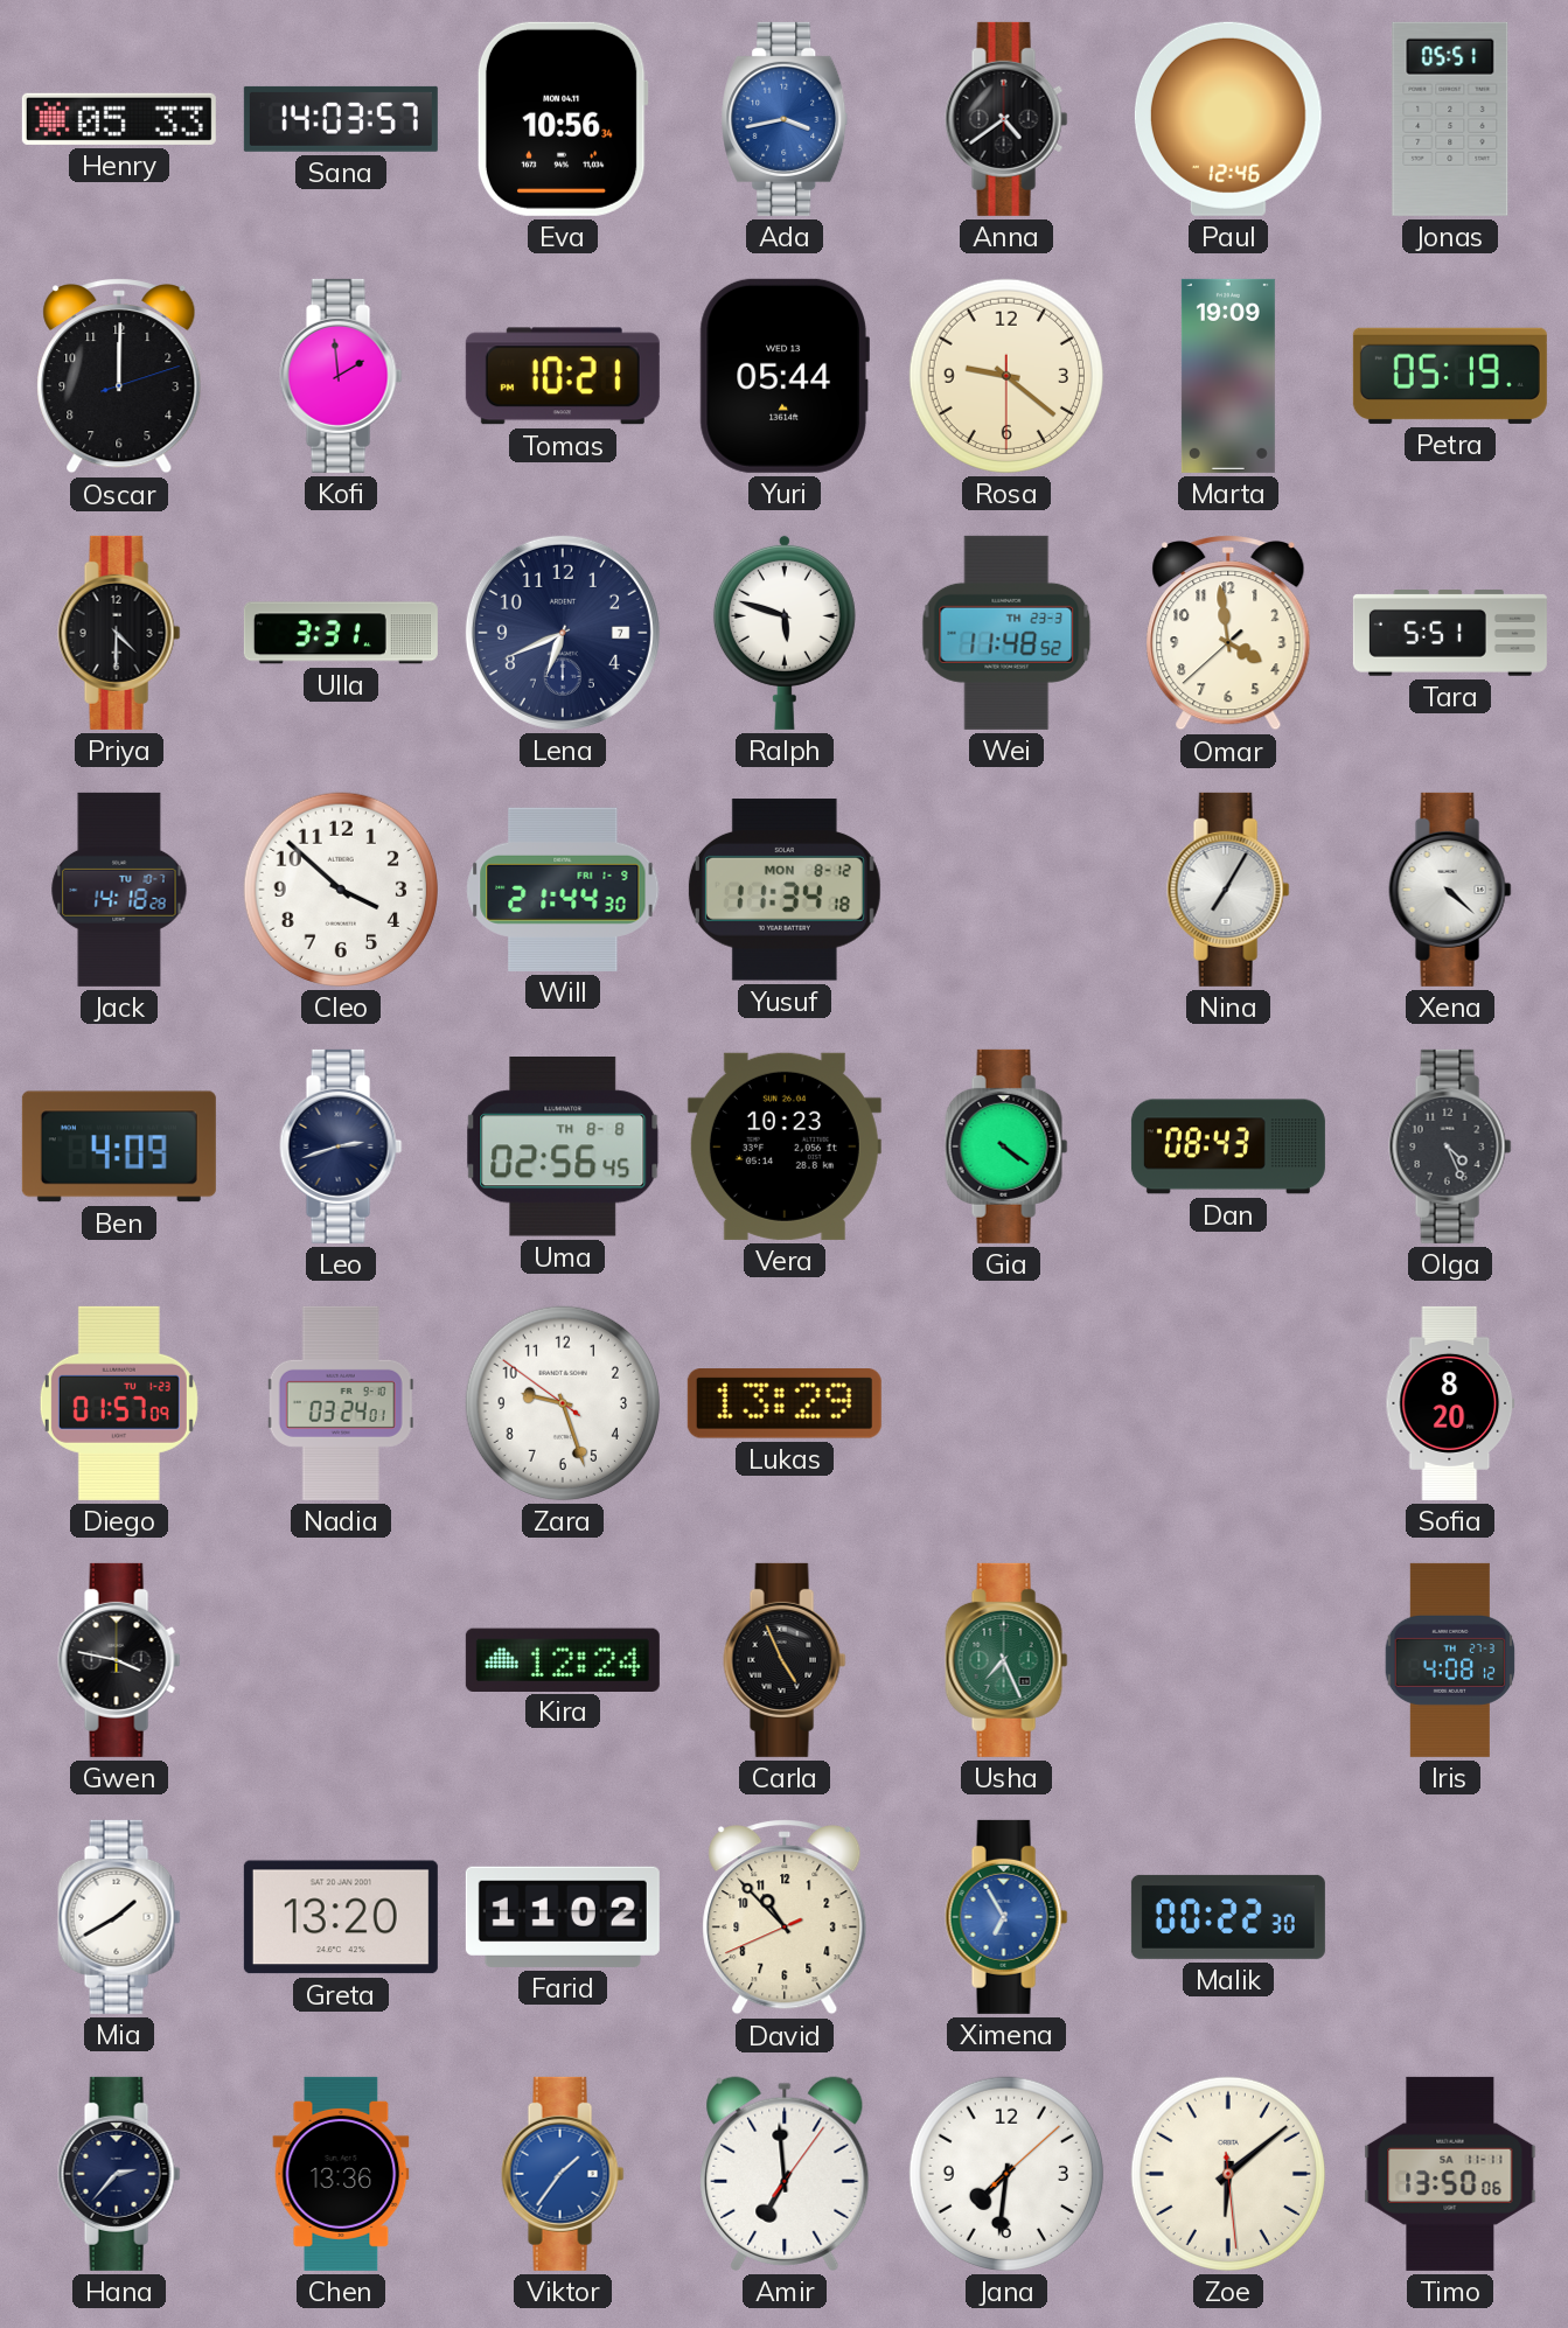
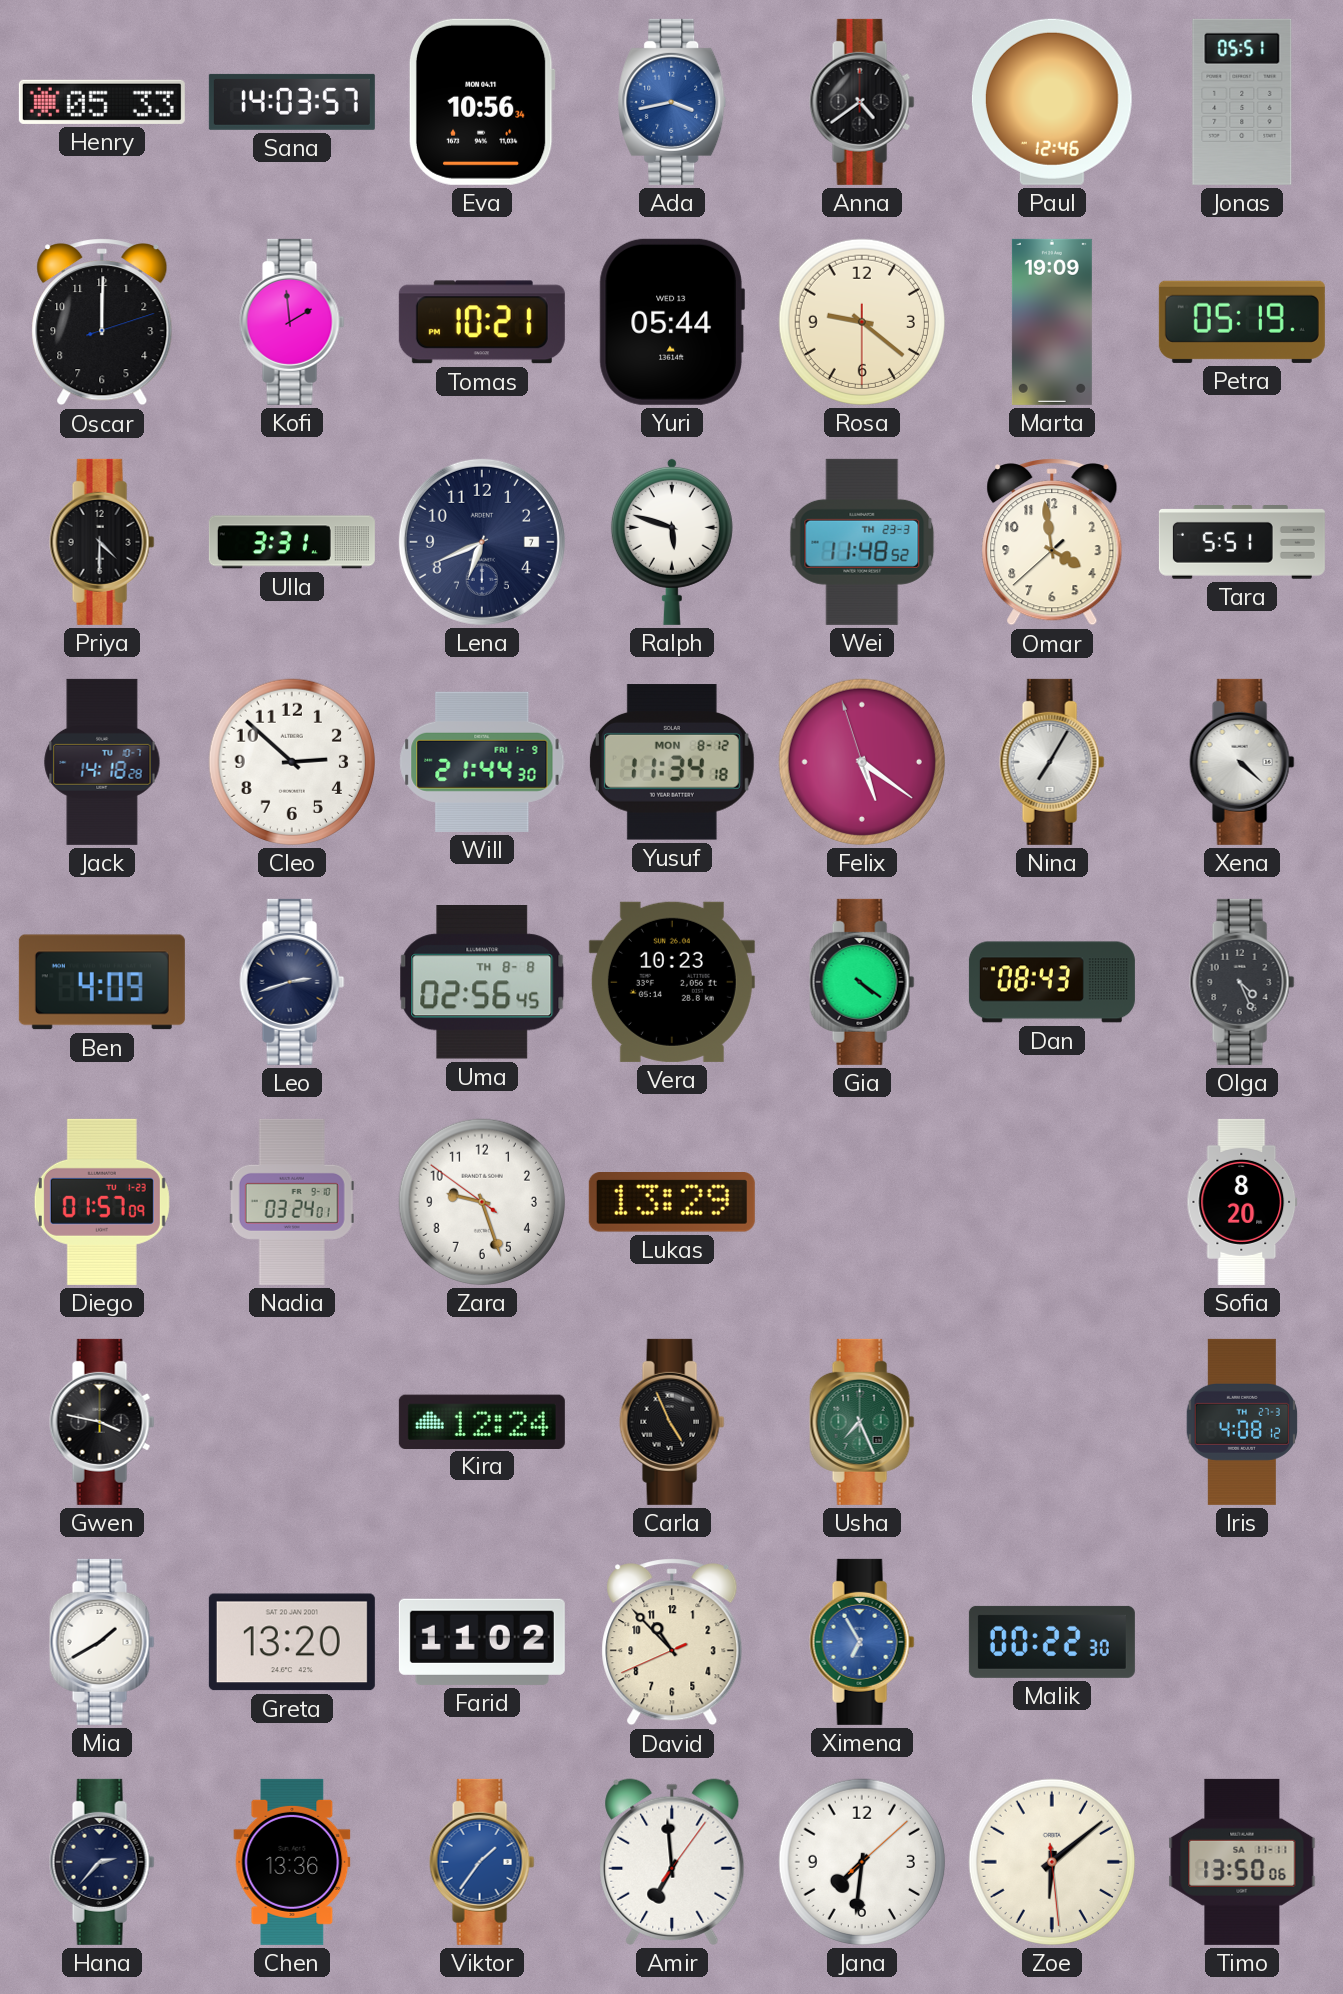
Cleo: 3:52 -> 2:52
Felix: none -> 5:20
